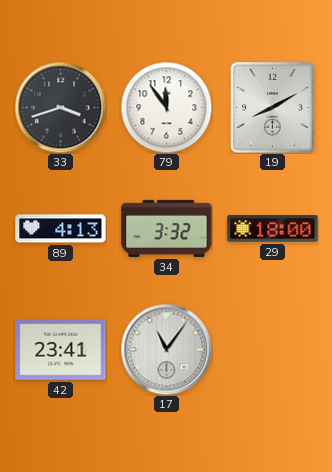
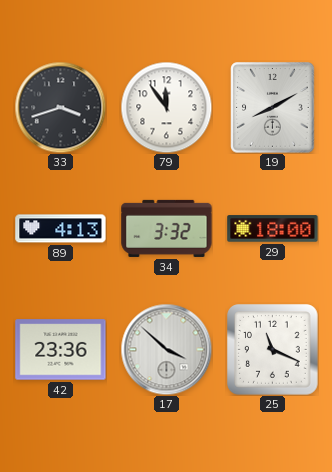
42: 23:41 -> 23:36
17: 11:06 -> 3:52
25: none -> 11:19
